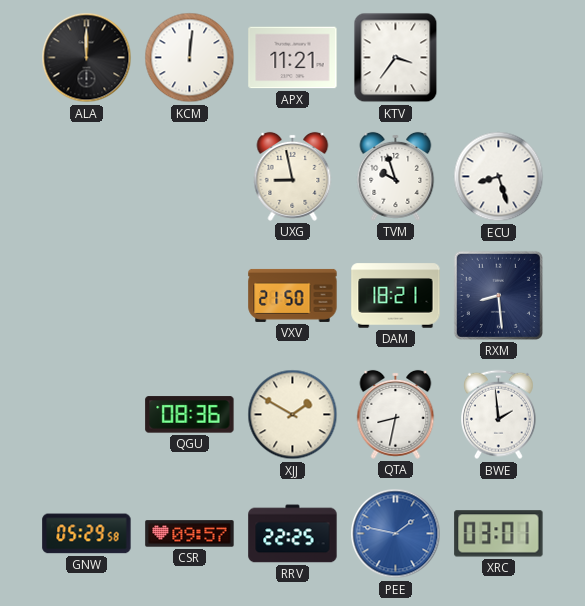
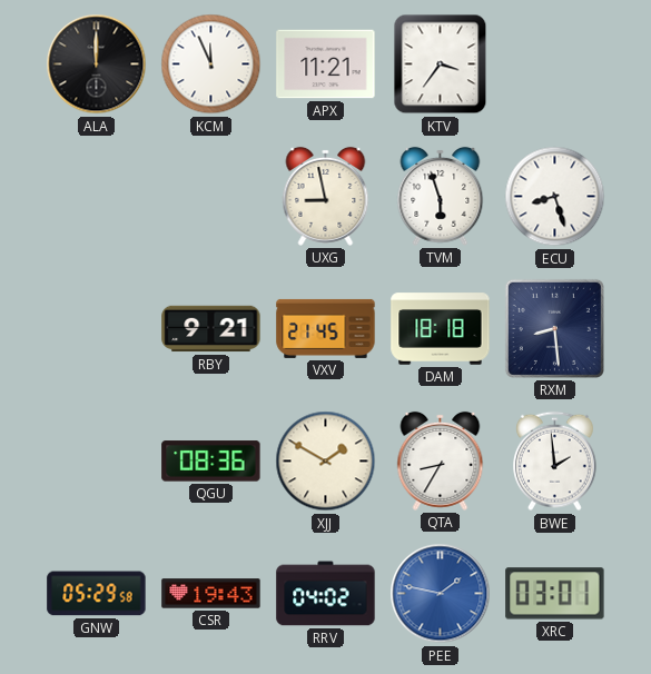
KCM: 12:01 -> 11:56
TVM: 9:57 -> 5:57
RBY: none -> 9:21
VXV: 21:50 -> 21:45
DAM: 18:21 -> 18:18
QTA: 8:32 -> 8:35
CSR: 09:57 -> 19:43
RRV: 22:25 -> 04:02
